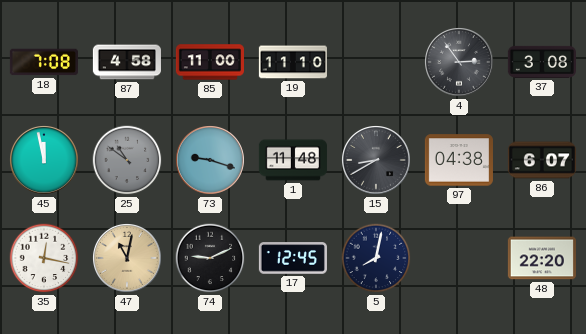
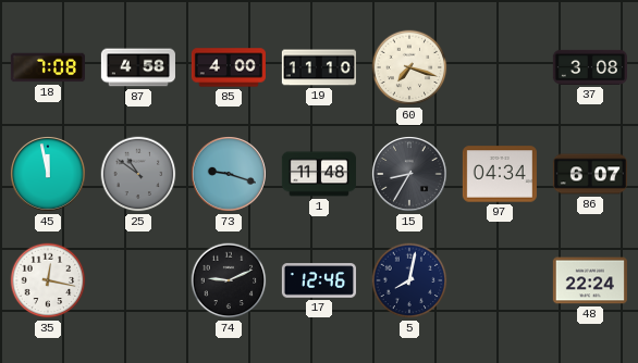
85: 11:00 -> 4:00
60: none -> 7:18
4: 2:54 -> none
15: 8:40 -> 8:35
97: 04:38 -> 04:34
47: 11:02 -> none
17: 12:45 -> 12:46
48: 22:20 -> 22:24
